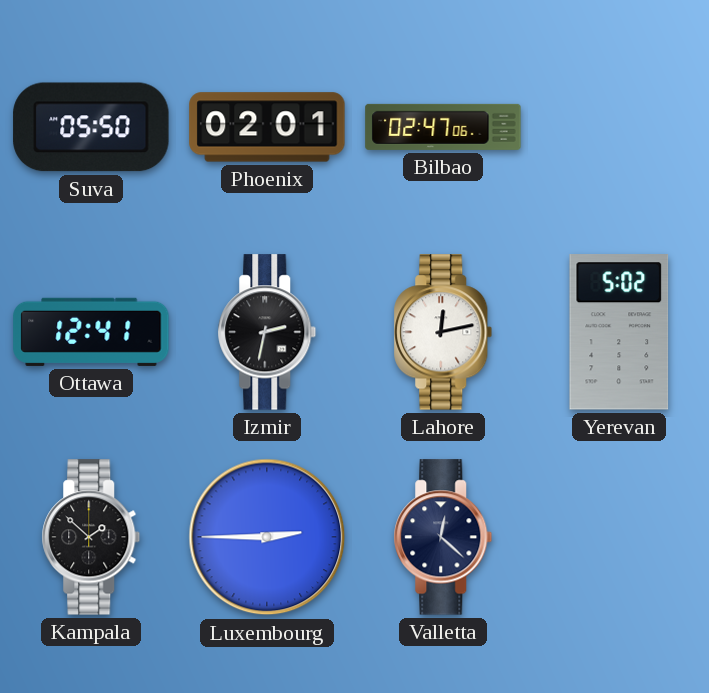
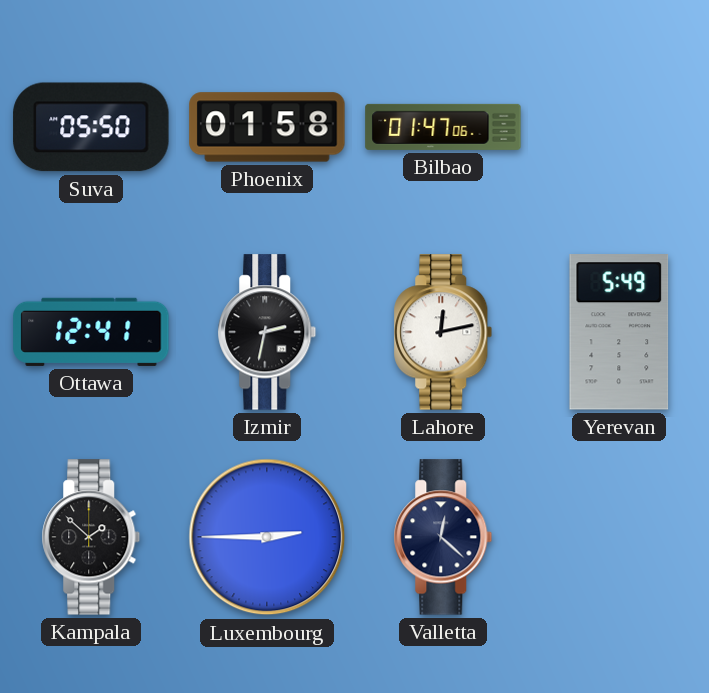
Phoenix: 02:01 -> 01:58
Bilbao: 02:47 -> 01:47
Yerevan: 5:02 -> 5:49
